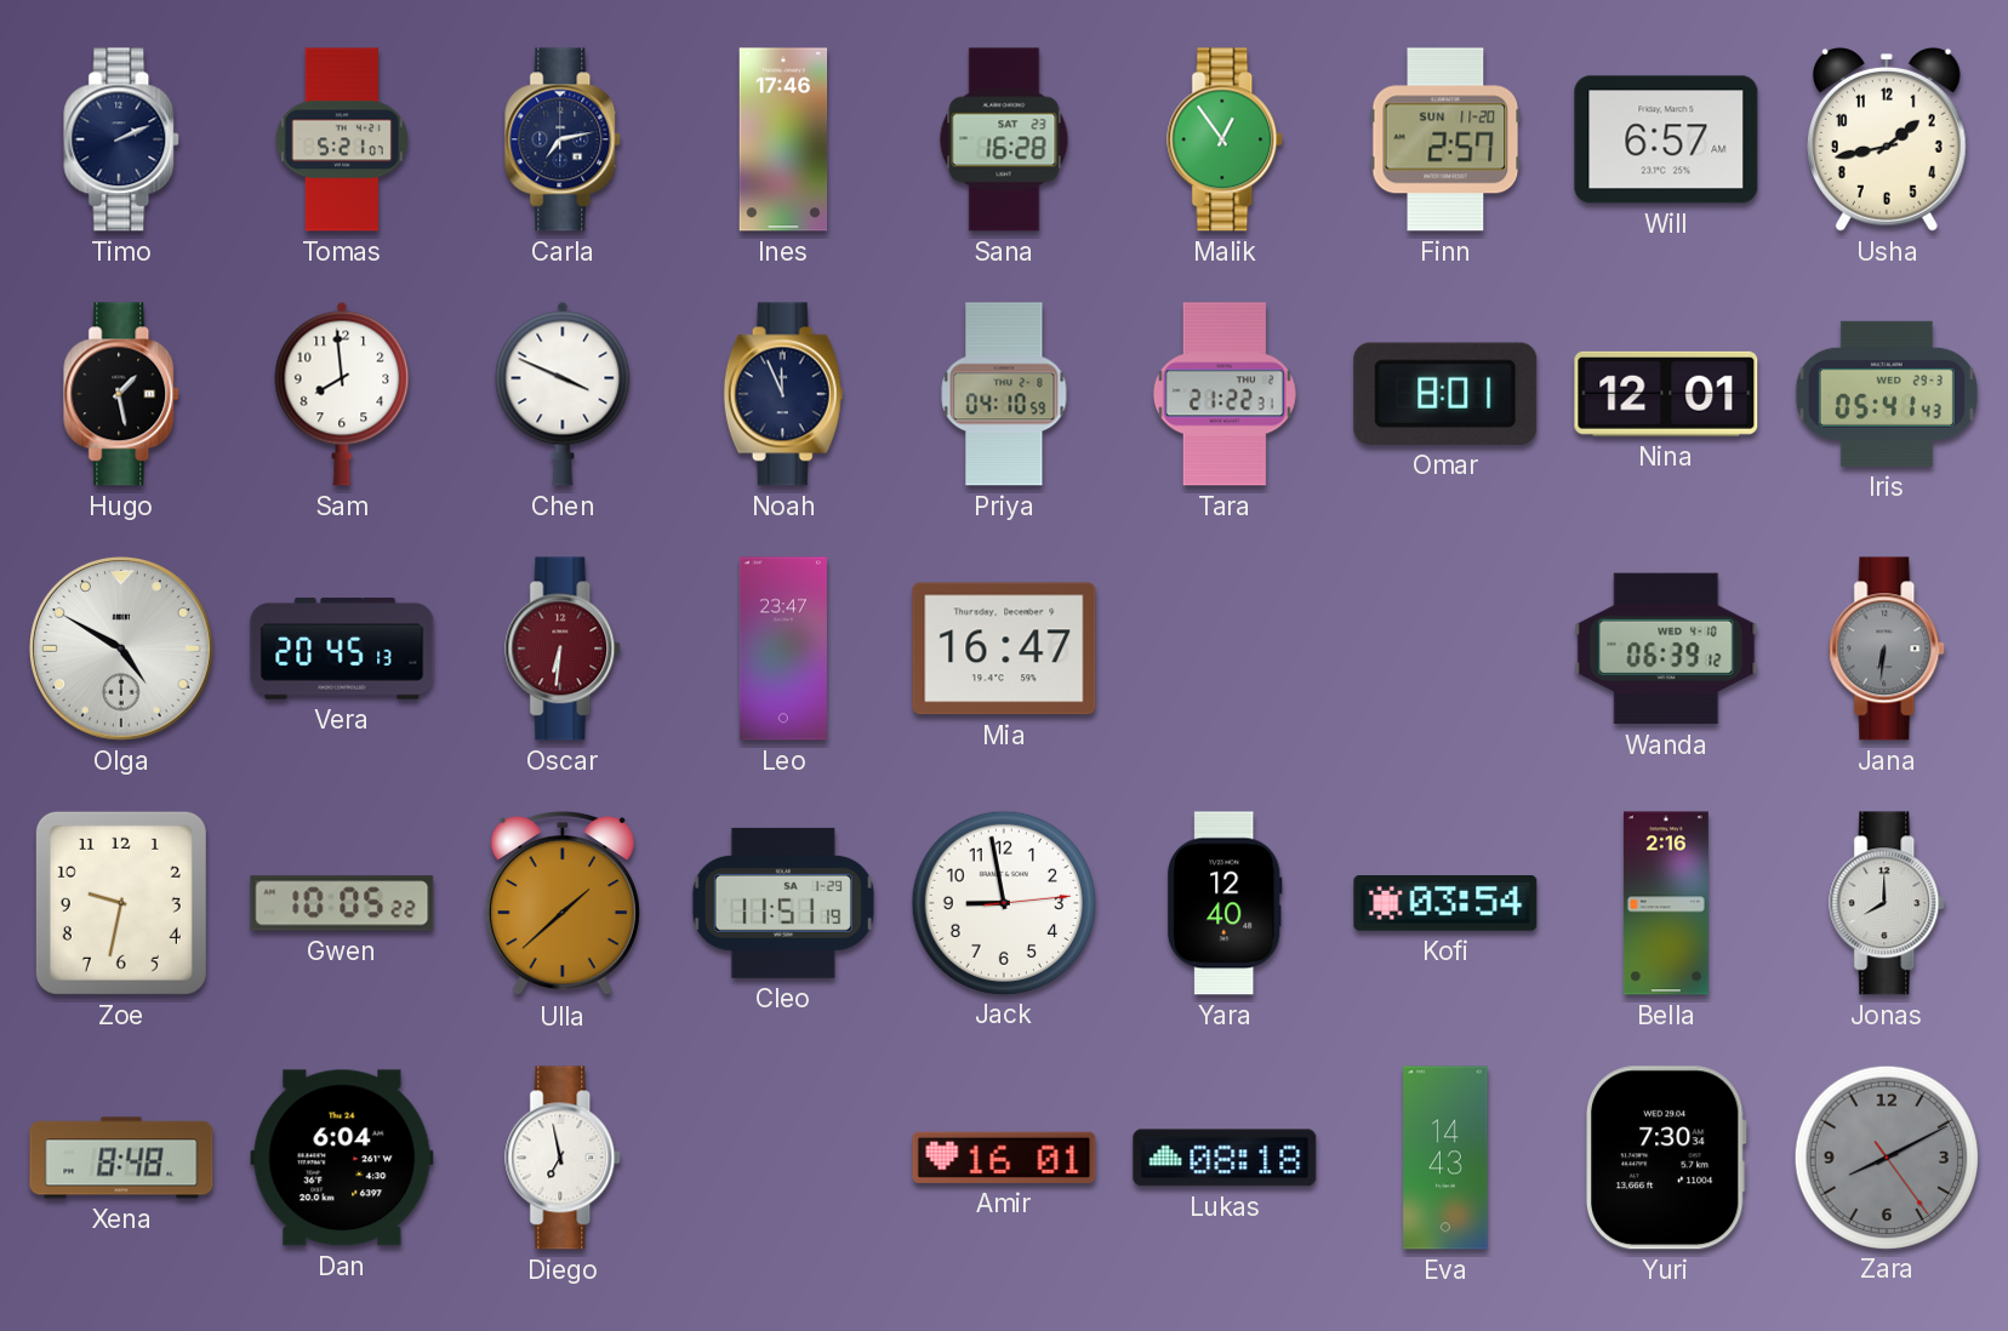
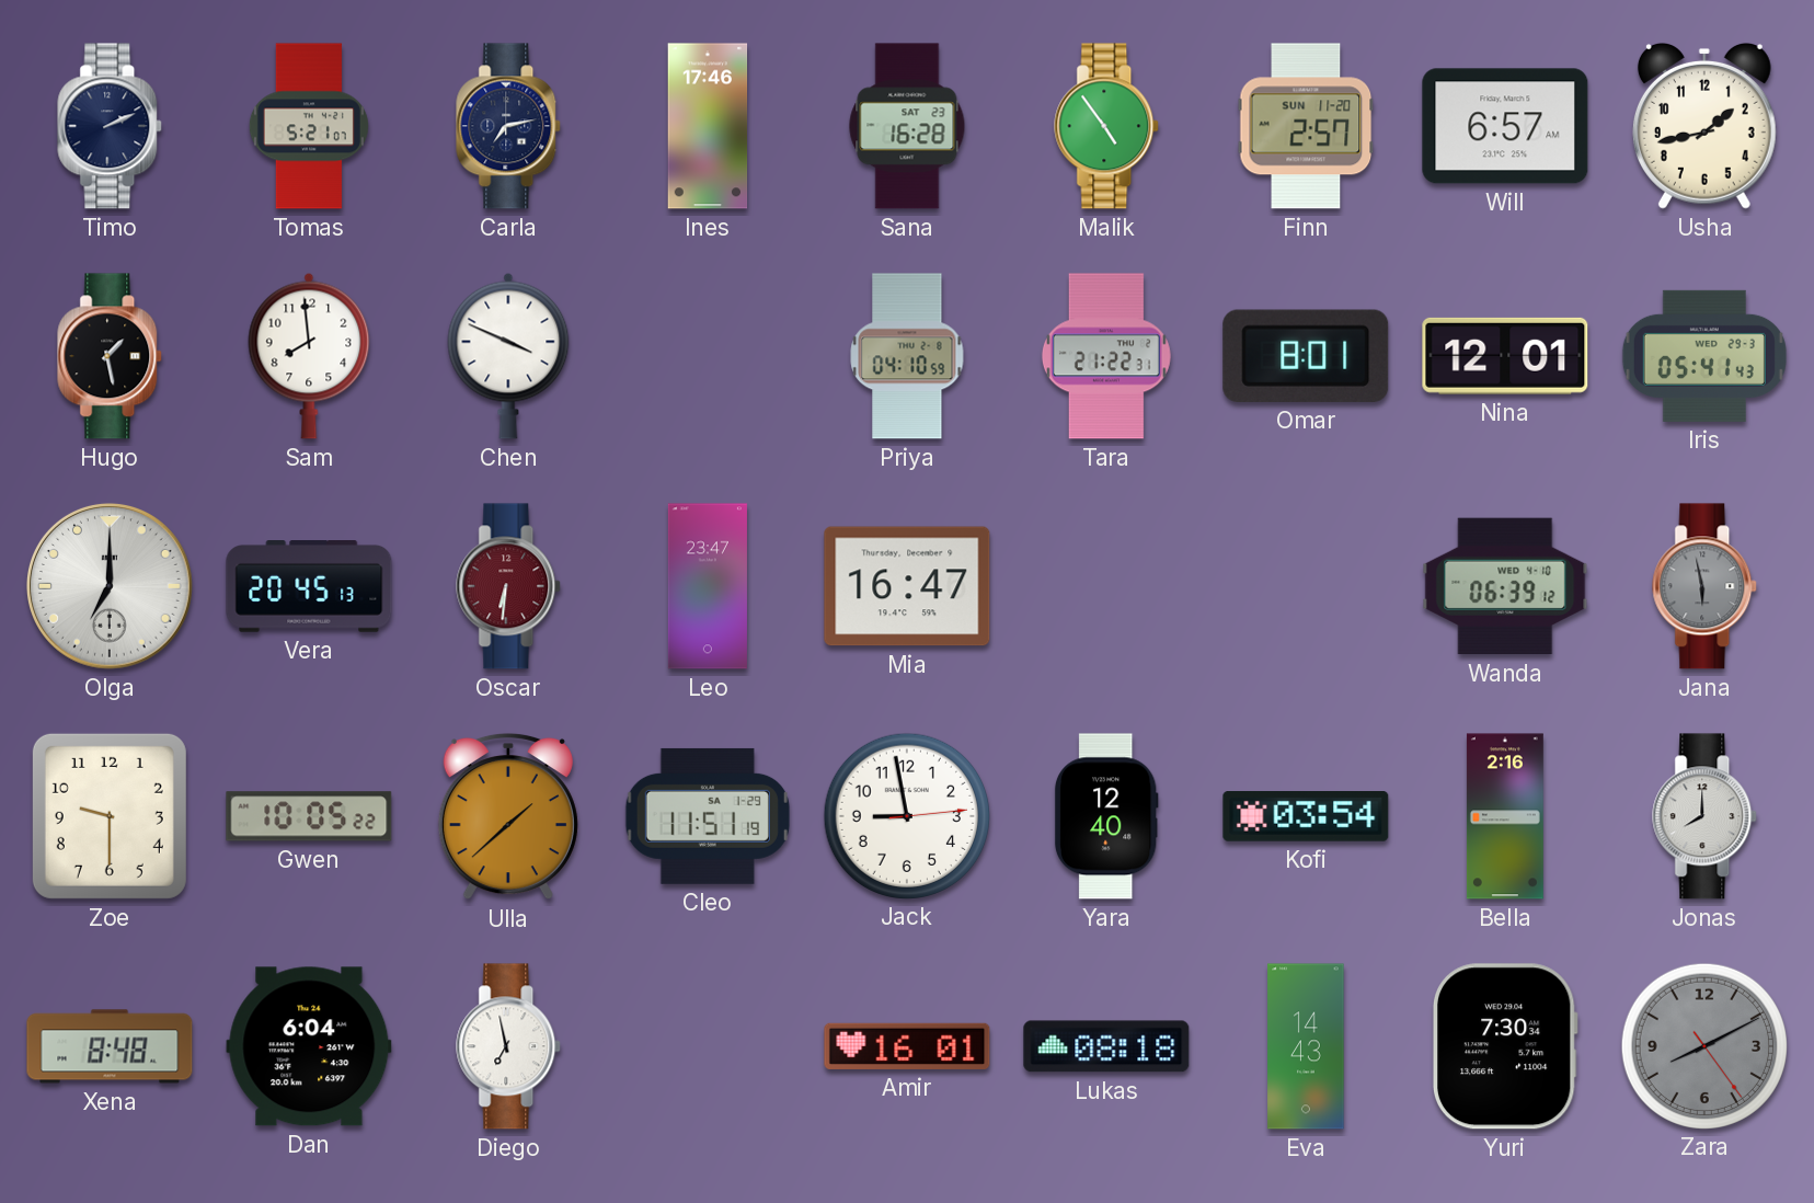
Malik: 12:54 -> 4:54
Noah: 11:56 -> none
Olga: 4:50 -> 7:00
Jana: 6:31 -> 5:58
Zoe: 9:32 -> 9:30
